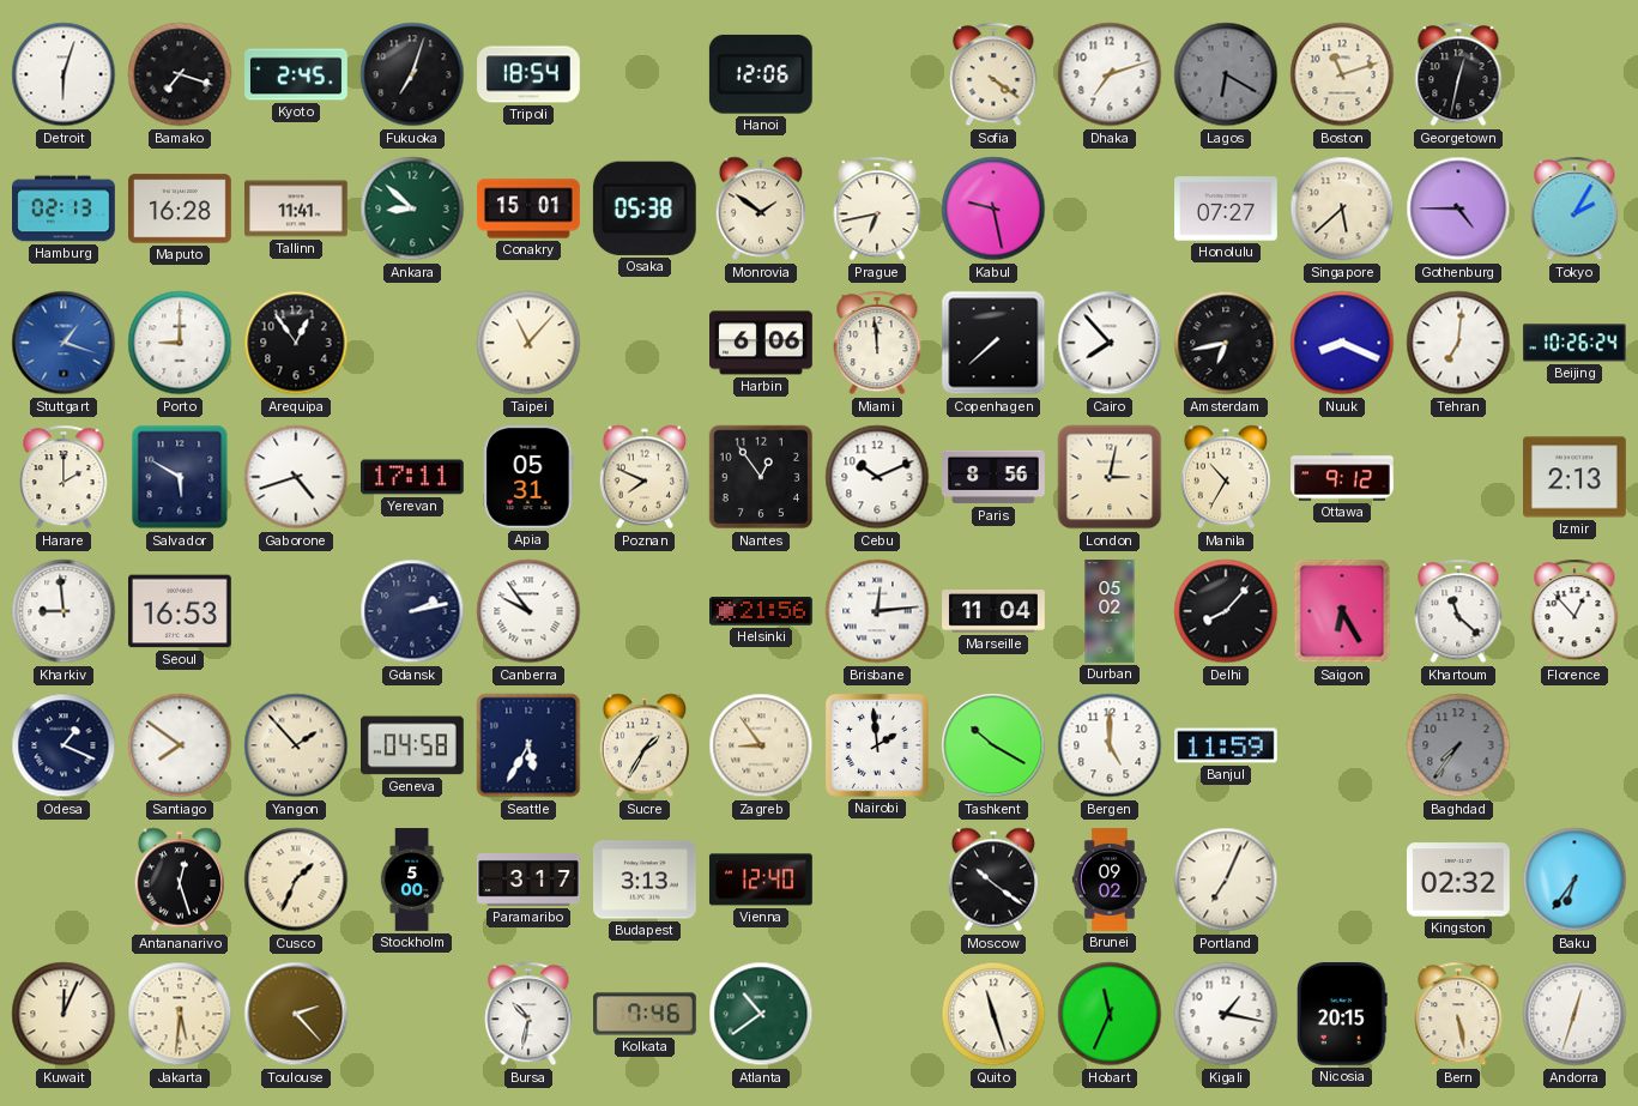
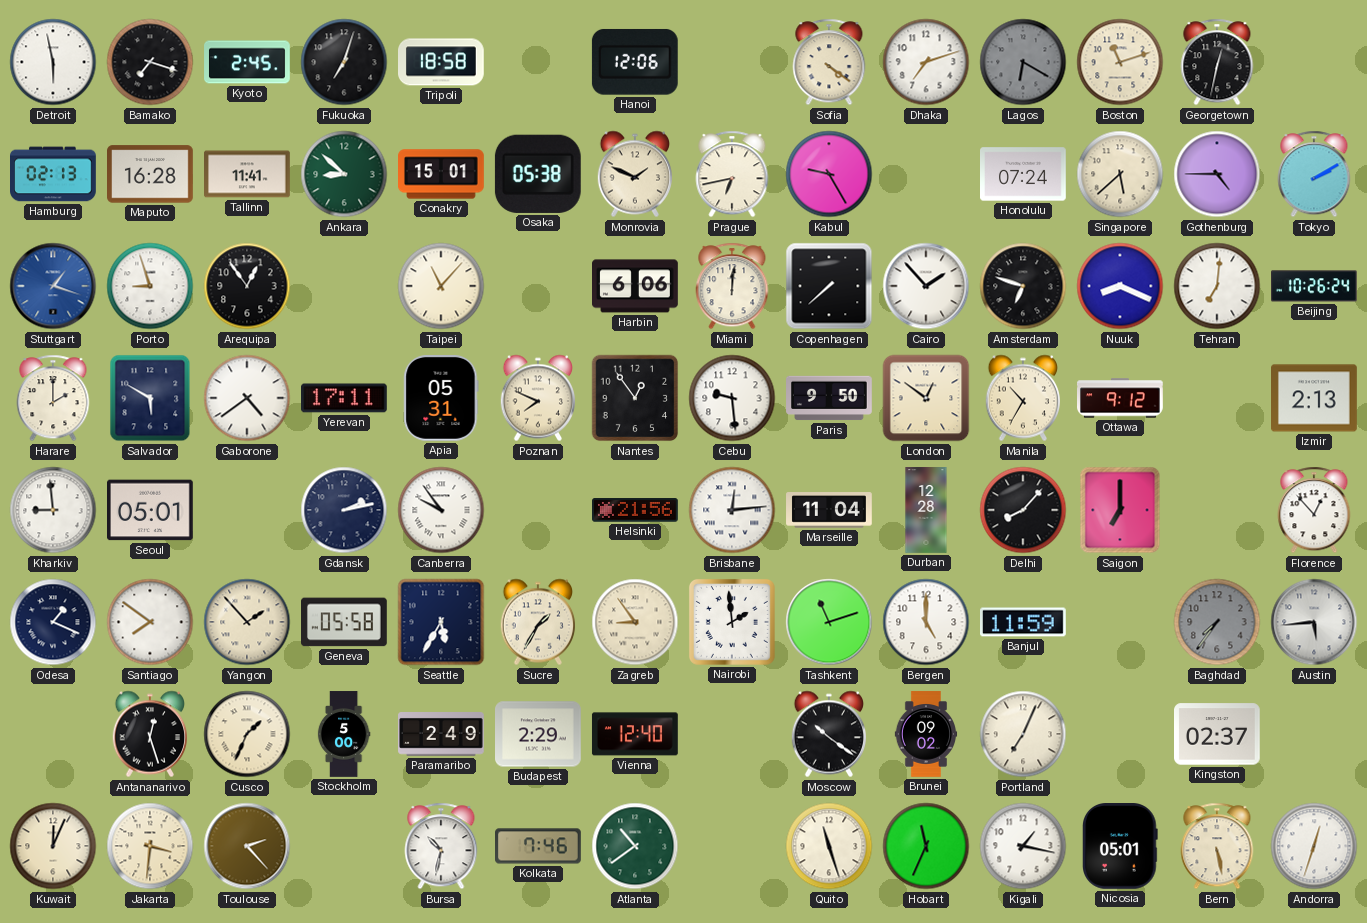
Detroit: 6:03 -> 5:58
Tripoli: 18:54 -> 18:58
Monrovia: 1:51 -> 1:49
Kabul: 9:28 -> 9:25
Honolulu: 07:27 -> 07:24
Tokyo: 2:05 -> 2:10
Porto: 9:00 -> 8:57
Miami: 11:59 -> 12:01
Cairo: 7:53 -> 1:53
Amsterdam: 6:43 -> 6:48
Gaborone: 4:42 -> 4:39
Cebu: 10:11 -> 9:29
Paris: 8:56 -> 9:50
London: 3:02 -> 12:51
Seoul: 16:53 -> 05:01
Durban: 05:02 -> 12:28
Saigon: 6:25 -> 7:00
Khartoum: 11:22 -> none
Geneva: 04:58 -> 05:58
Tashkent: 10:20 -> 11:12
Austin: none -> 5:44
Paramaribo: 3:17 -> 2:49
Budapest: 3:13 -> 2:29
Kingston: 02:32 -> 02:37
Baku: 6:36 -> none
Jakarta: 5:31 -> 3:31
Nicosia: 20:15 -> 05:01
